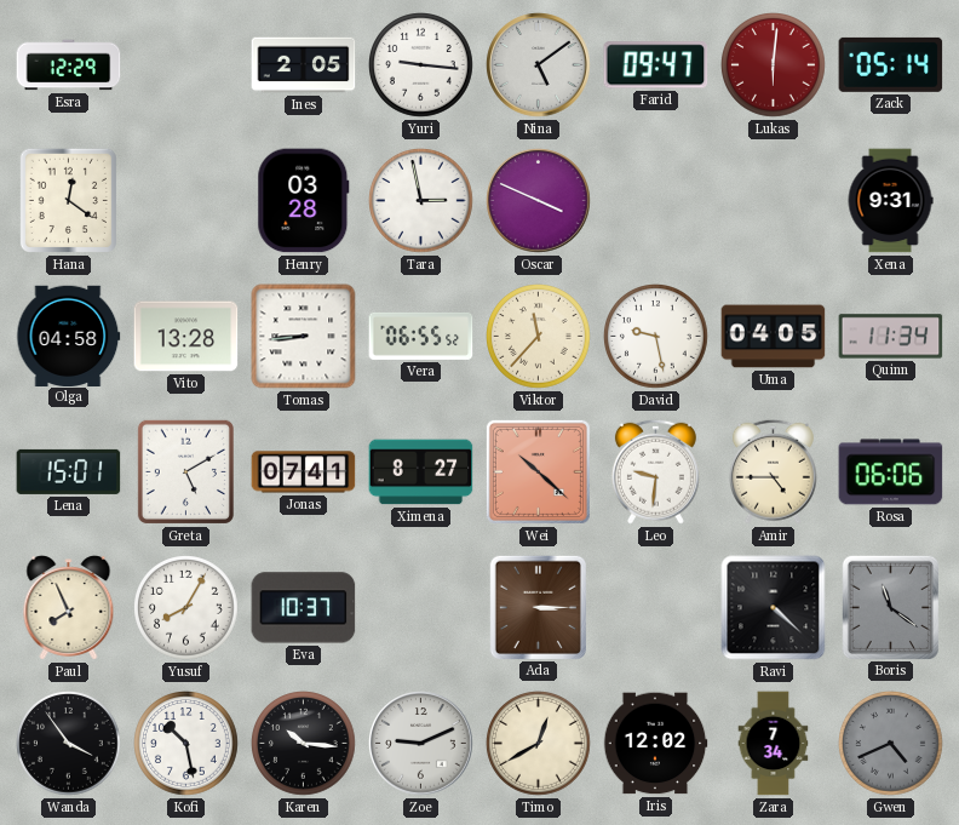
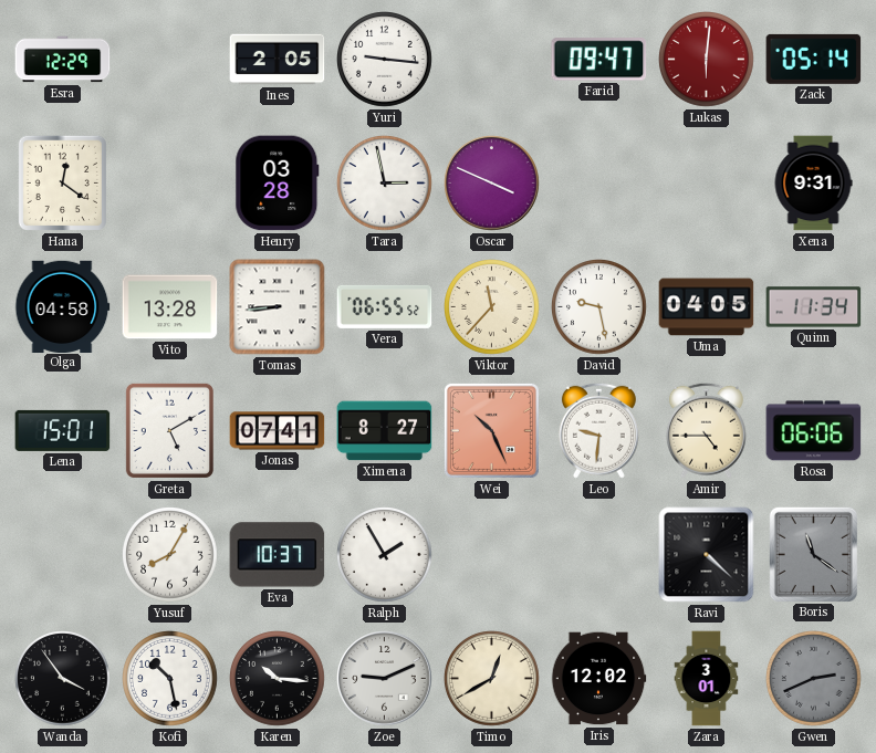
Nina: 5:09 -> none
Wei: 10:22 -> 10:26
Paul: 7:56 -> none
Ralph: none -> 1:55
Ada: 3:15 -> none
Zara: 7:34 -> 3:01
Gwen: 4:41 -> 2:41
